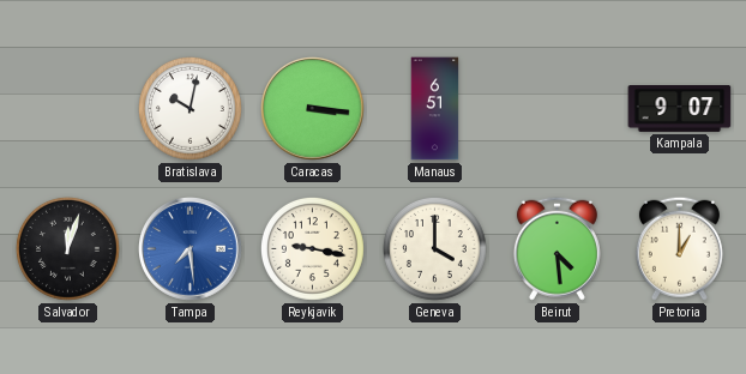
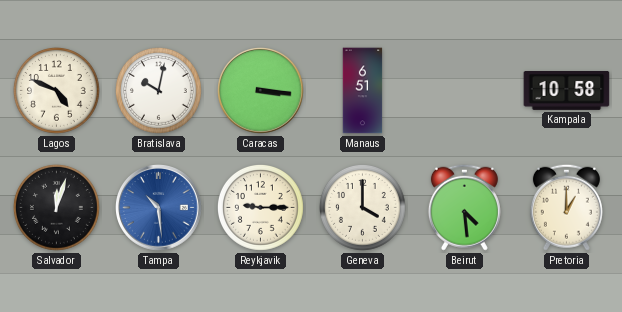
Lagos: none -> 4:49
Kampala: 9:07 -> 10:58
Tampa: 7:29 -> 10:29
Reykjavik: 9:17 -> 9:15
